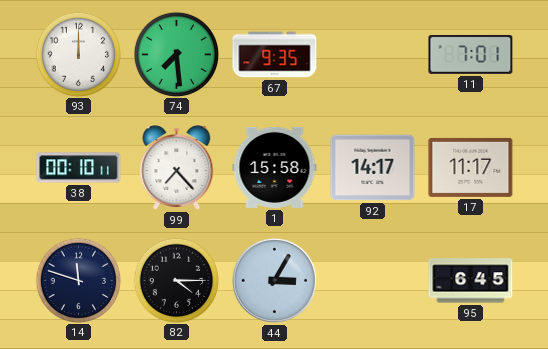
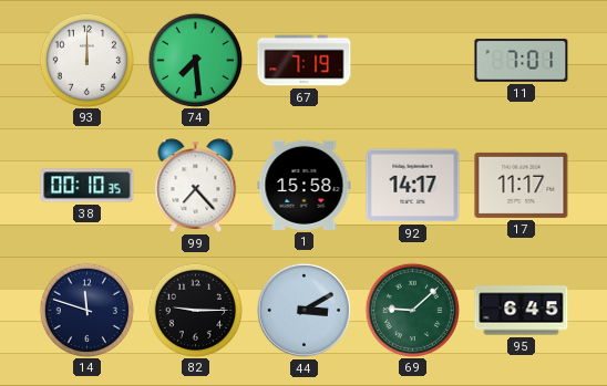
67: 9:35 -> 7:19
38: 00:10:11 -> 00:10:35
82: 4:15 -> 9:15
44: 3:05 -> 3:10
69: none -> 9:08
